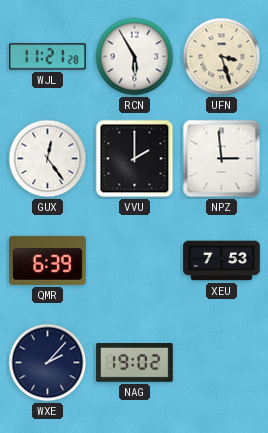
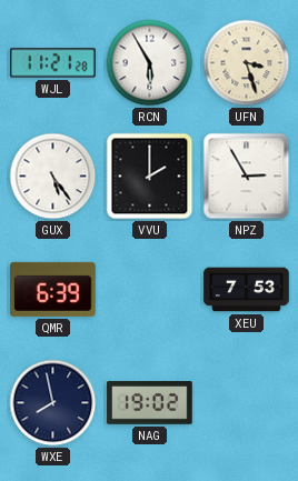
GUX: 12:24 -> 5:24
NPZ: 2:59 -> 2:55
WXE: 2:07 -> 7:58
